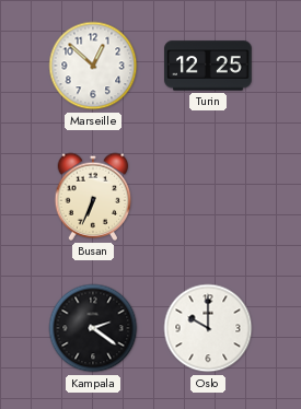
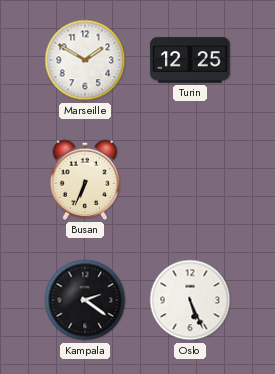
Marseille: 12:52 -> 1:50
Oslo: 10:00 -> 5:26
